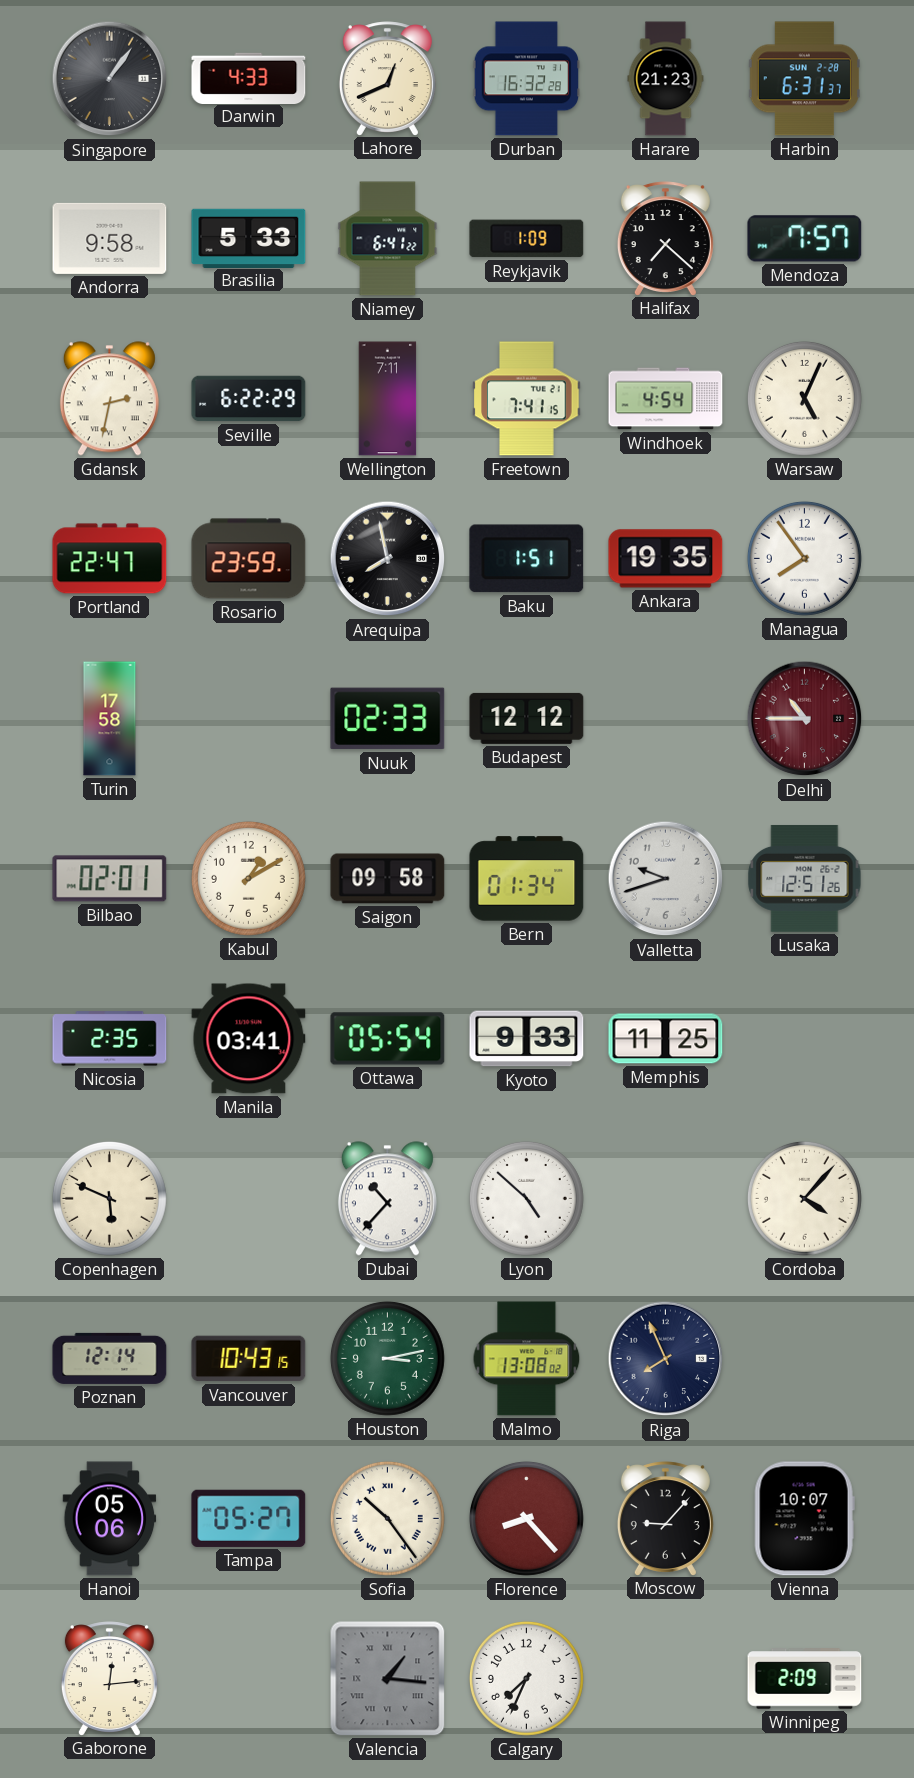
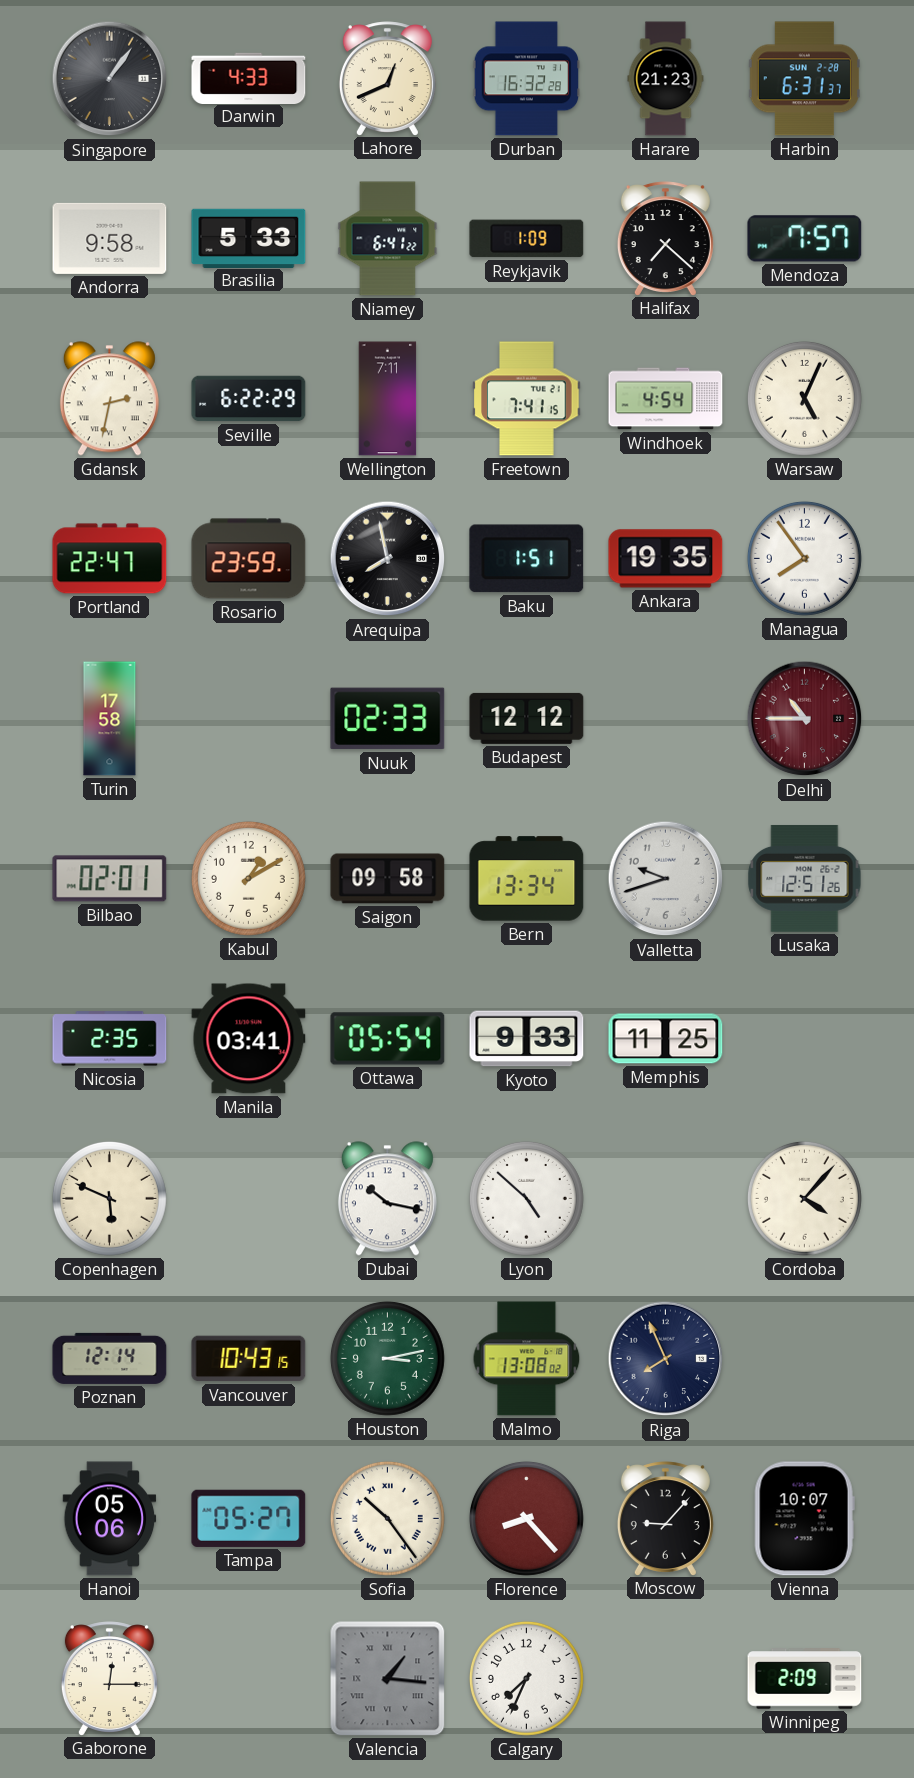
Bern: 01:34 -> 13:34
Dubai: 10:37 -> 10:17
Gaborone: 12:14 -> 12:15
